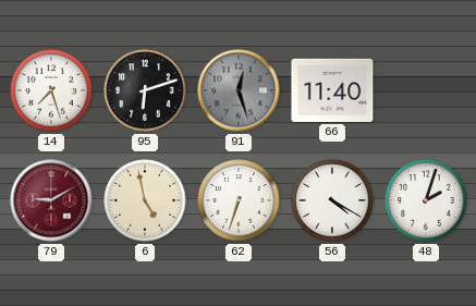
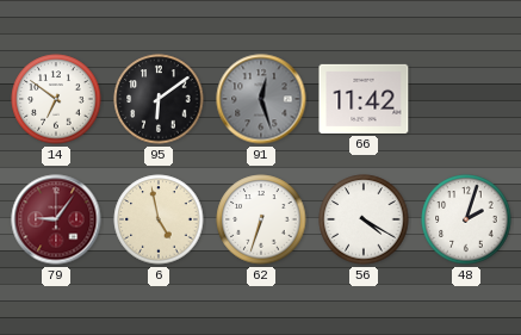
14: 7:27 -> 6:51
95: 6:12 -> 6:09
66: 11:40 -> 11:42
79: 9:10 -> 9:06
